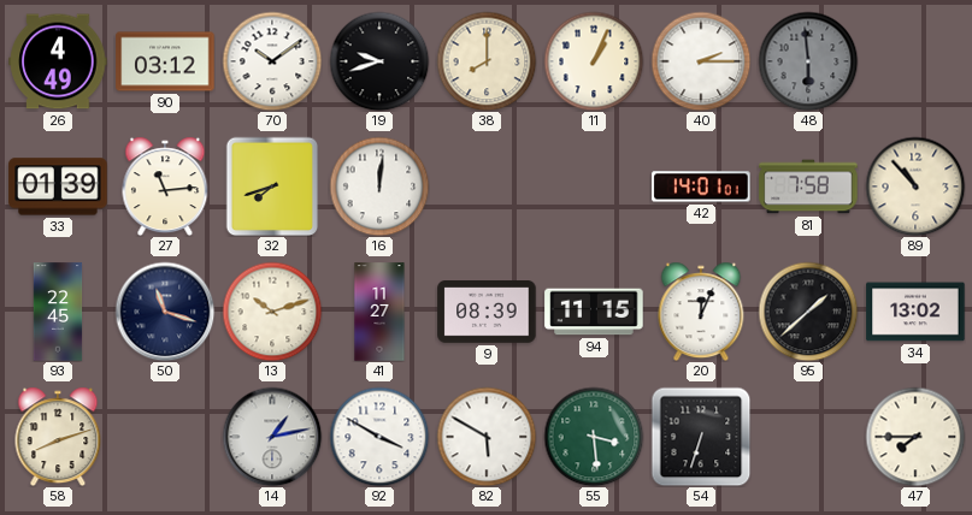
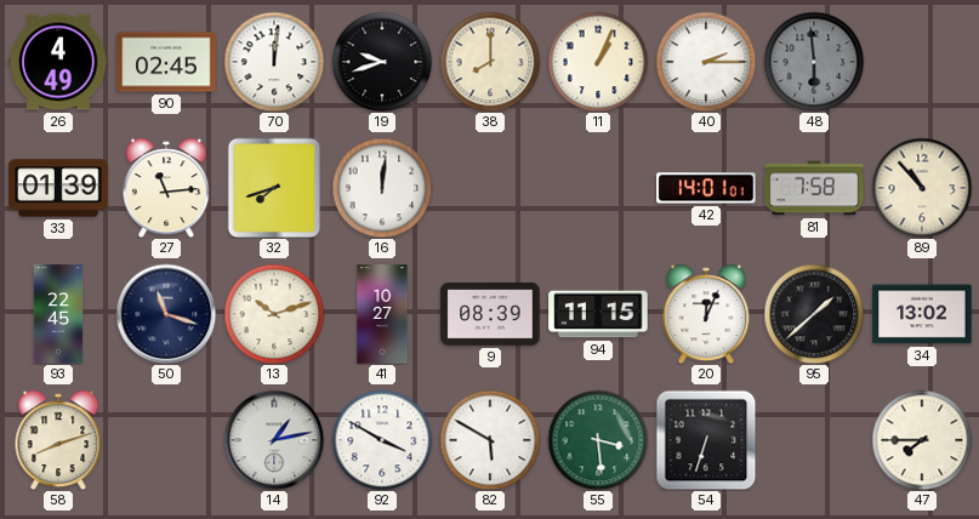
90: 03:12 -> 02:45
70: 10:09 -> 12:01
41: 11:27 -> 10:27
